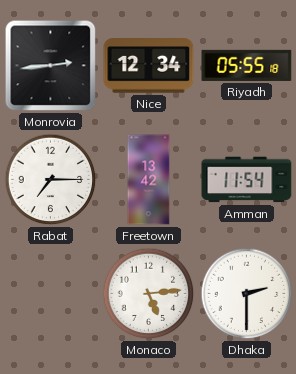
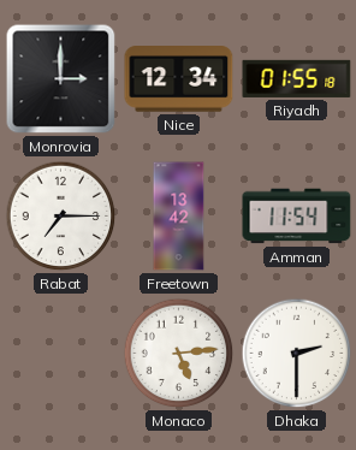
Monrovia: 2:44 -> 3:00
Riyadh: 05:55 -> 01:55
